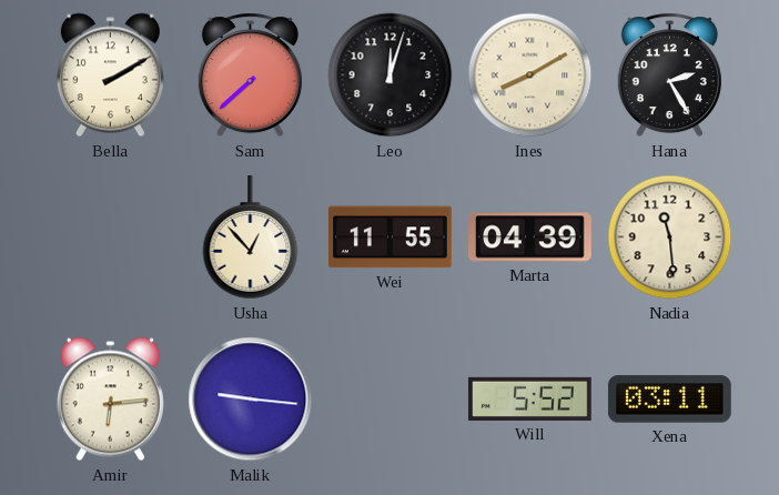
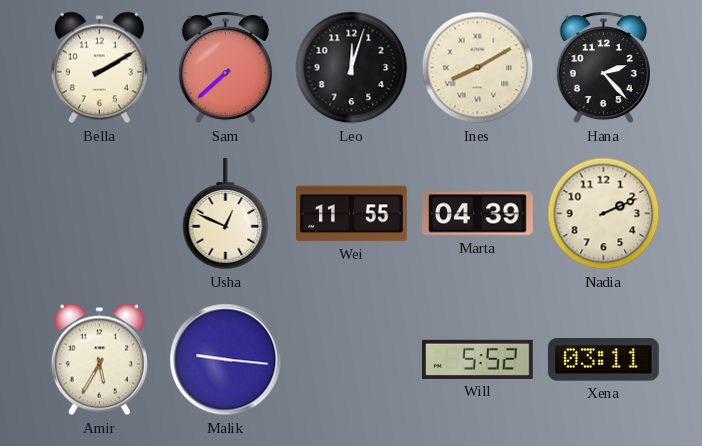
Hana: 2:25 -> 2:23
Usha: 12:53 -> 12:49
Nadia: 11:29 -> 2:11
Amir: 6:14 -> 5:35
